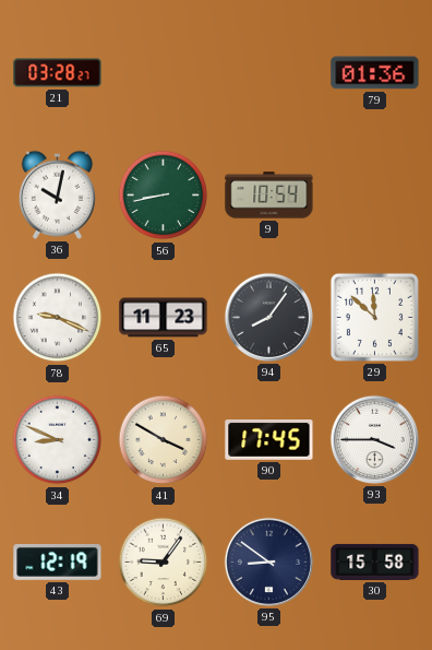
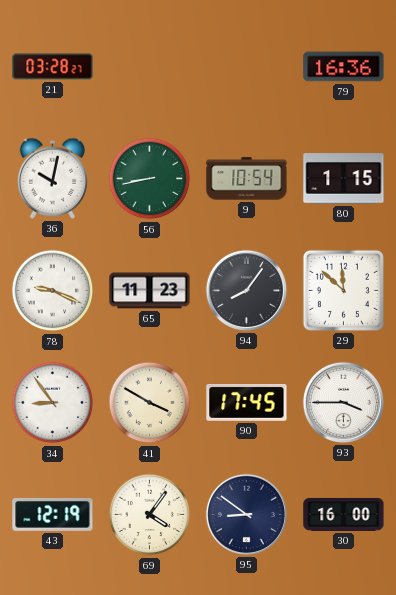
79: 01:36 -> 16:36
80: none -> 1:15
34: 8:49 -> 8:54
69: 9:06 -> 4:06
30: 15:58 -> 16:00
